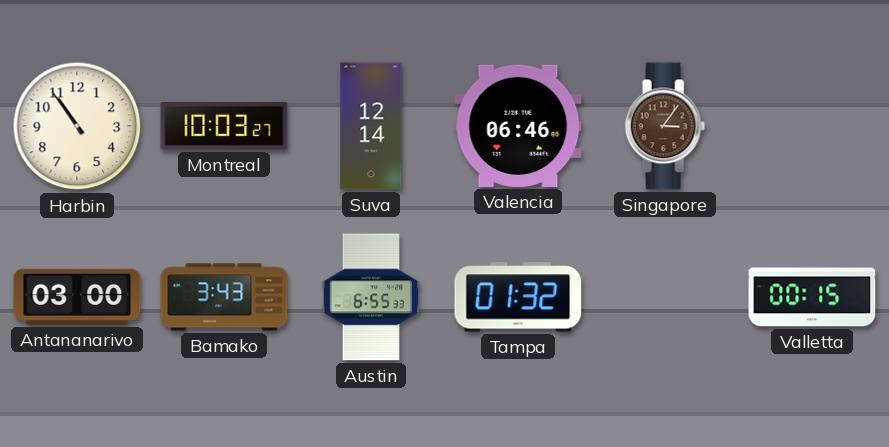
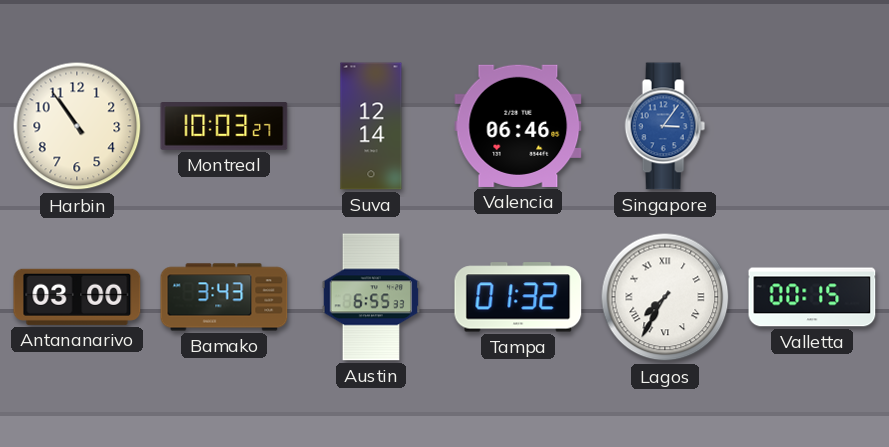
Singapore dial: brown -> blue
Lagos: none -> 7:35
